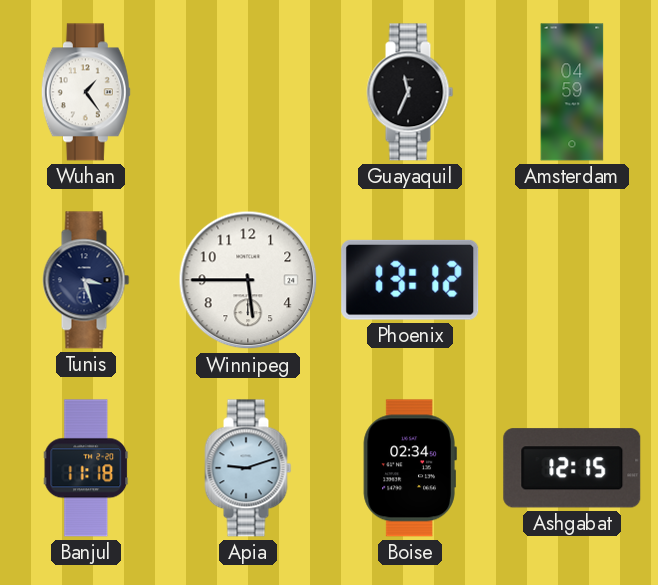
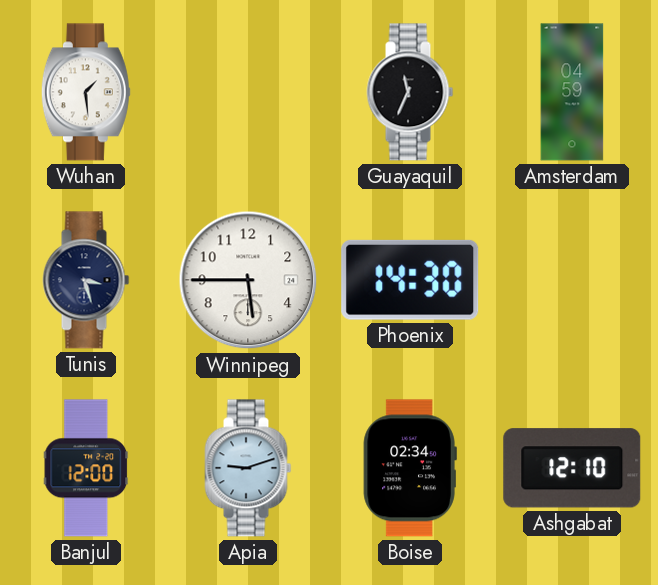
Wuhan: 1:24 -> 1:29
Phoenix: 13:12 -> 14:30
Banjul: 11:18 -> 12:00
Ashgabat: 12:15 -> 12:10
